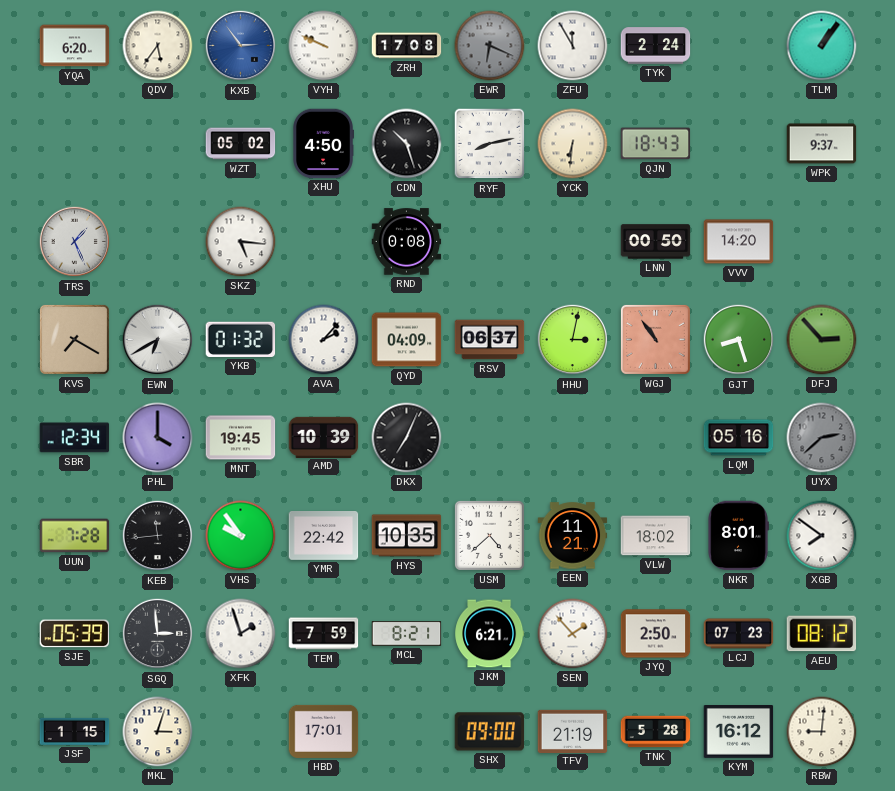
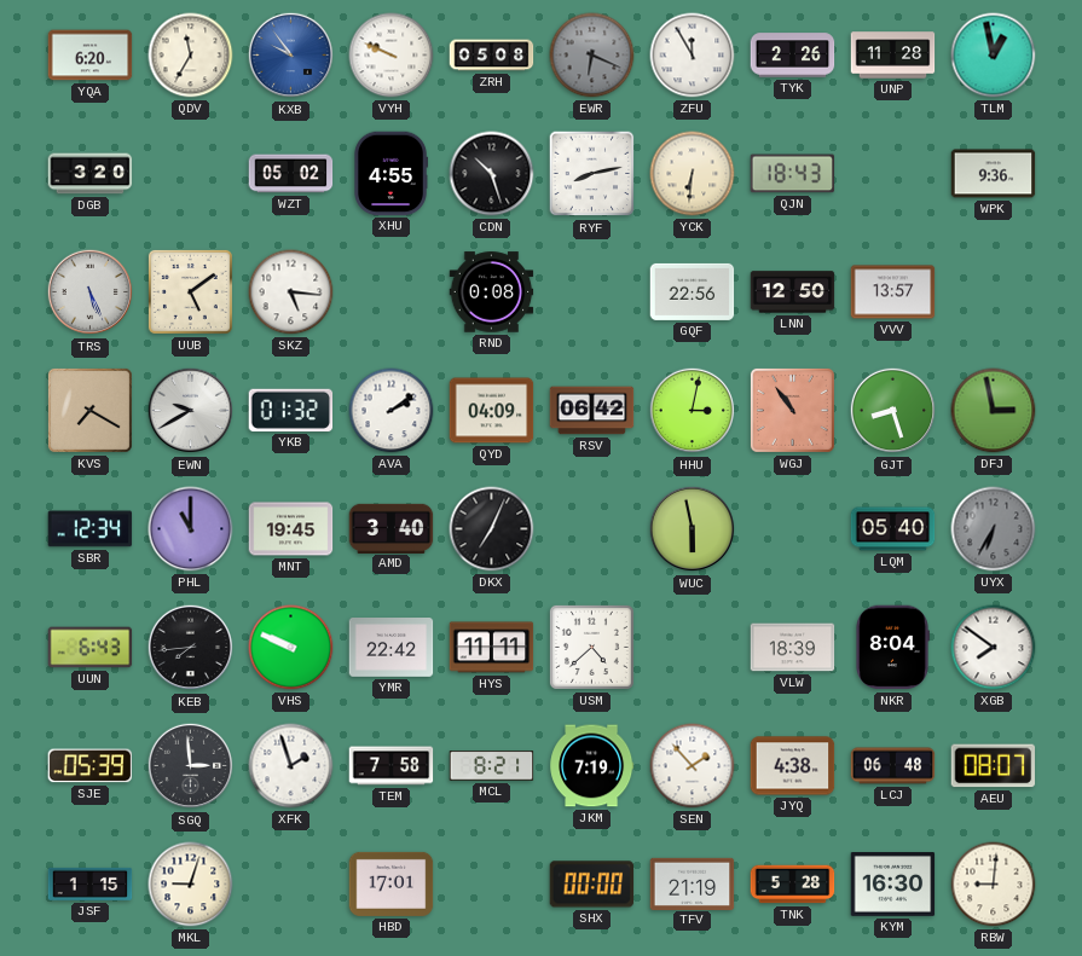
QDV: 5:36 -> 11:35
KXB: 2:54 -> 9:54
ZRH: 17:08 -> 05:08
TYK: 2:24 -> 2:26
UNP: none -> 11:28
TLM: 1:06 -> 12:58
DGB: none -> 3:20
XHU: 4:50 -> 4:55
WPK: 9:37 -> 9:36
TRS: 1:26 -> 5:26
UUB: none -> 5:09
GQF: none -> 22:56
LNN: 00:50 -> 12:50
VVV: 14:20 -> 13:57
EWN: 6:40 -> 9:40
AVA: 2:07 -> 2:09
RSV: 06:37 -> 06:42
DFJ: 2:53 -> 2:58
PHL: 4:00 -> 11:00
AMD: 10:39 -> 3:40
WUC: none -> 5:58
LQM: 05:16 -> 05:40
UYX: 2:38 -> 6:35
UUN: 7:28 -> 6:43
KEB: 11:44 -> 7:44
VHS: 9:54 -> 9:49
HYS: 10:35 -> 11:11
EEN: 11:21 -> none
VLW: 18:02 -> 18:39
NKR: 8:01 -> 8:04
TEM: 7:59 -> 7:58
JKM: 6:21 -> 7:19
JYQ: 2:50 -> 4:38
LCJ: 07:23 -> 06:48
AEU: 08:12 -> 08:07
MKL: 3:03 -> 9:03
SHX: 09:00 -> 00:00
KYM: 16:12 -> 16:30
